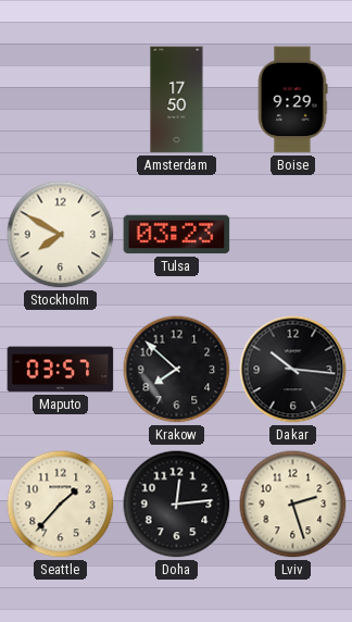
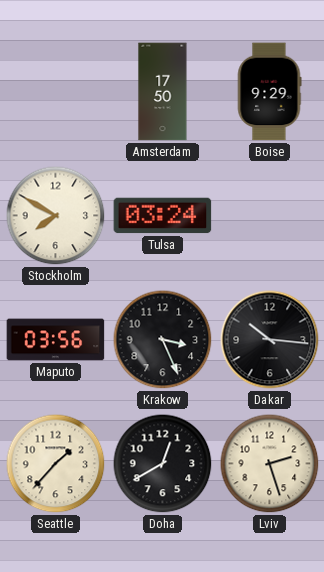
Tulsa: 03:23 -> 03:24
Maputo: 03:57 -> 03:56
Krakow: 7:52 -> 3:26
Doha: 12:14 -> 12:40
